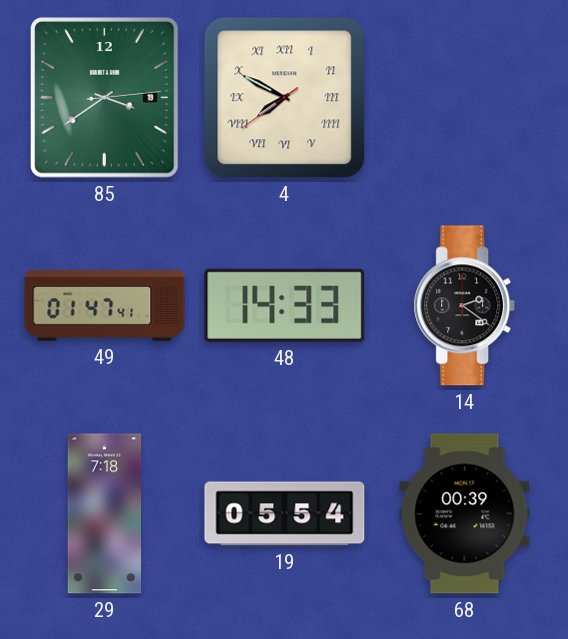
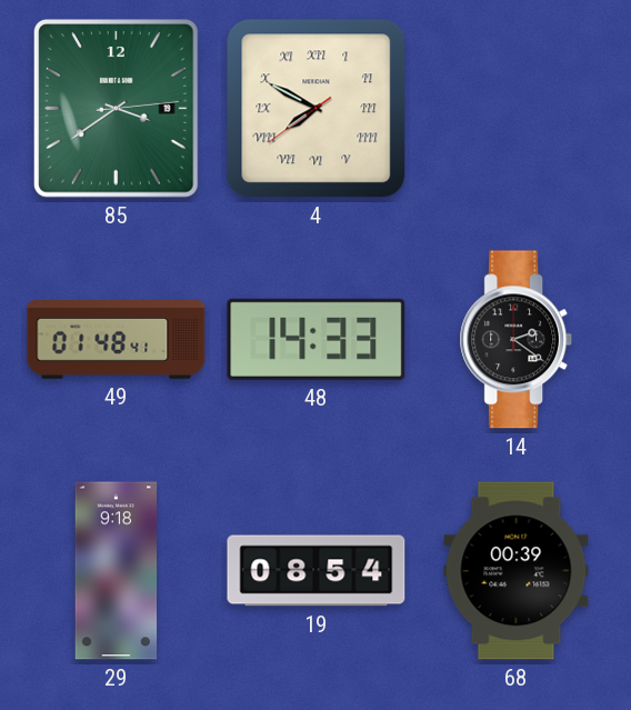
49: 01:47 -> 01:48
29: 7:18 -> 9:18
19: 05:54 -> 08:54
